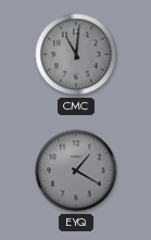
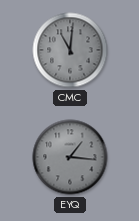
EYQ: 1:20 -> 1:16
